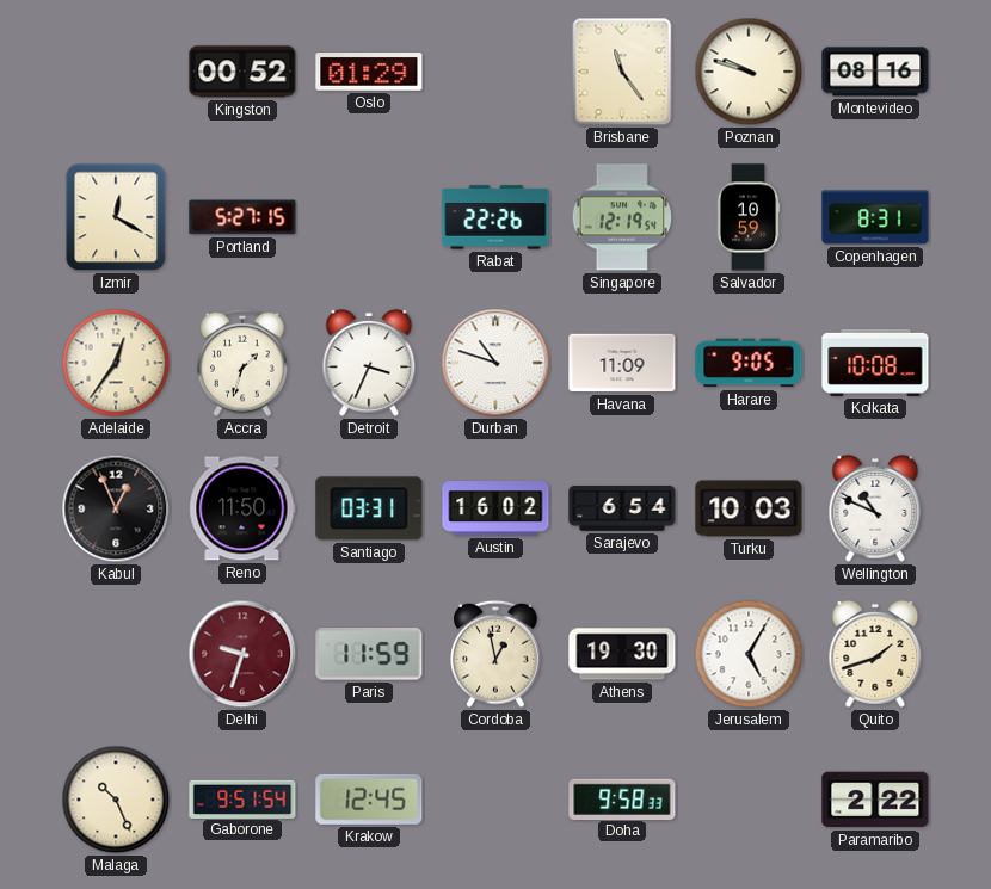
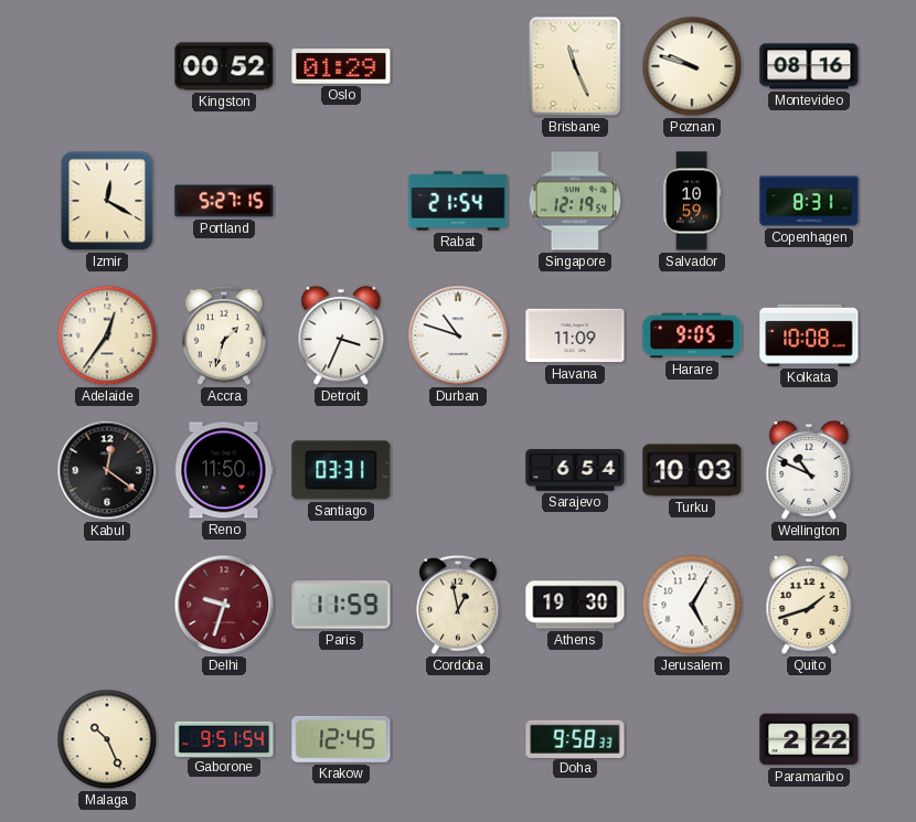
Brisbane: 11:24 -> 11:26
Rabat: 22:26 -> 21:54
Kabul: 12:56 -> 12:21
Austin: 16:02 -> none
